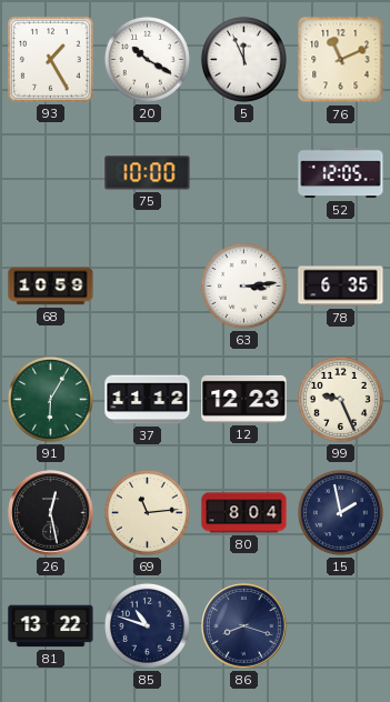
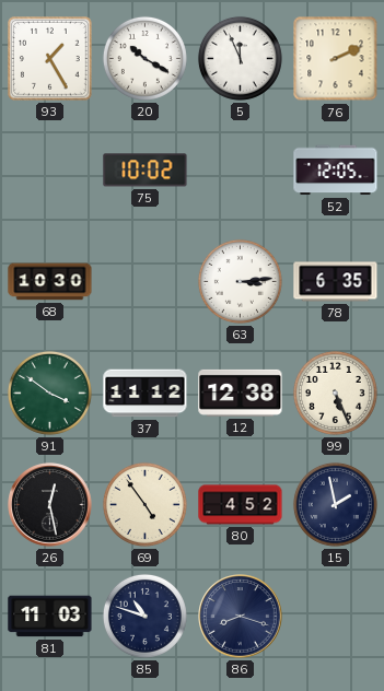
76: 11:11 -> 2:11
75: 10:00 -> 10:02
68: 10:59 -> 10:30
91: 6:05 -> 3:51
12: 12:23 -> 12:38
99: 9:26 -> 5:26
69: 11:14 -> 4:54
80: 8:04 -> 4:52
81: 13:22 -> 11:03
